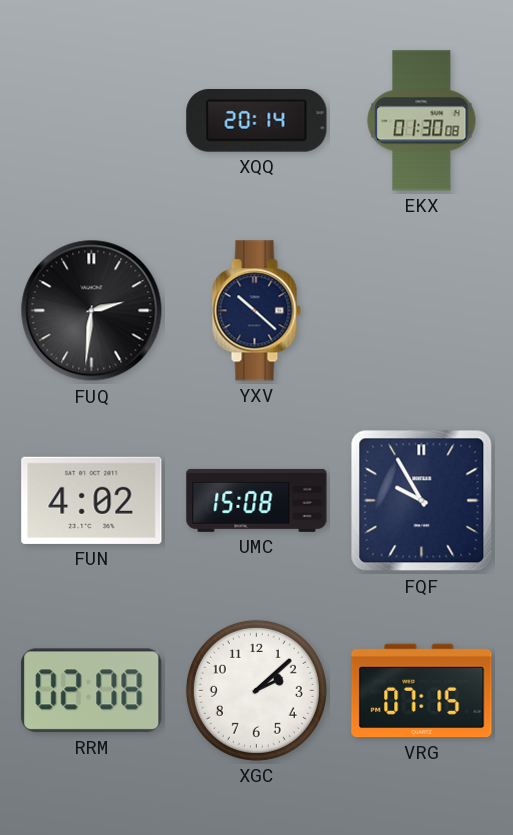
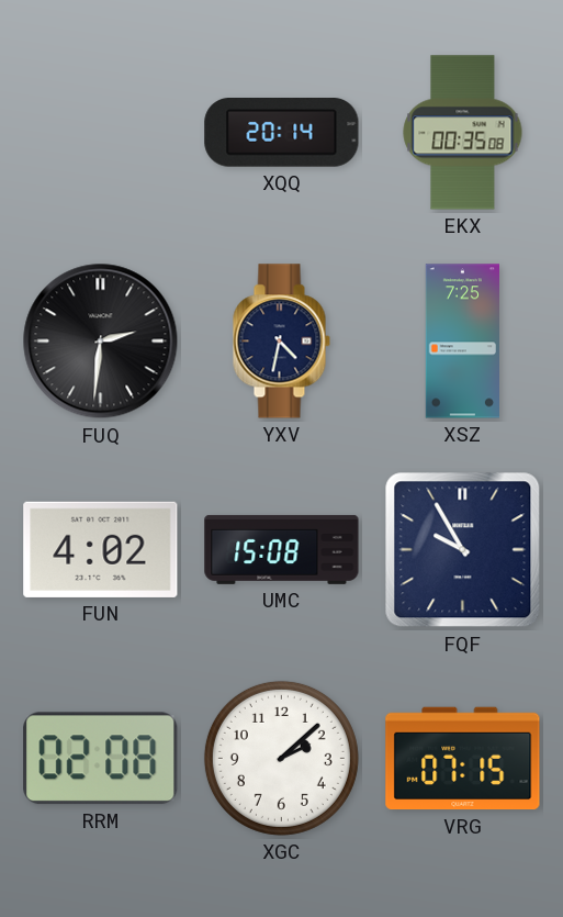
EKX: 01:30 -> 00:35
YXV: 10:22 -> 4:32
XSZ: none -> 7:25
